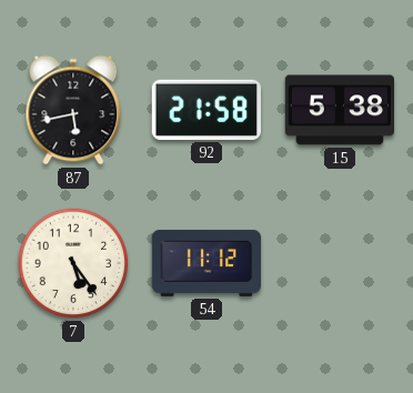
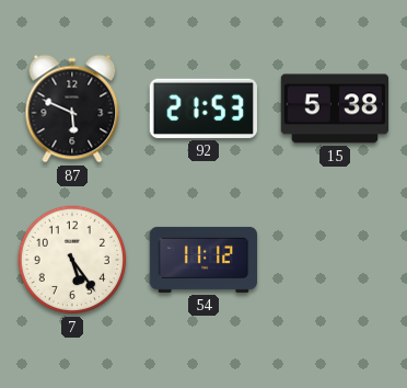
87: 5:43 -> 5:49
92: 21:58 -> 21:53
